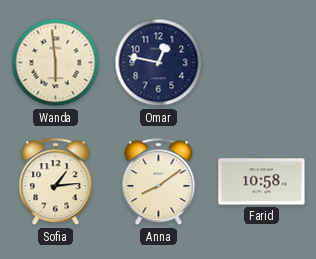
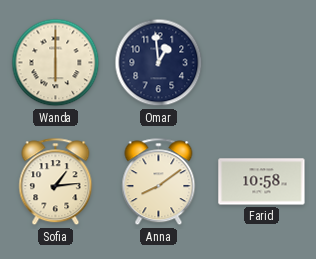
Wanda: 5:59 -> 6:00
Omar: 12:47 -> 12:59
